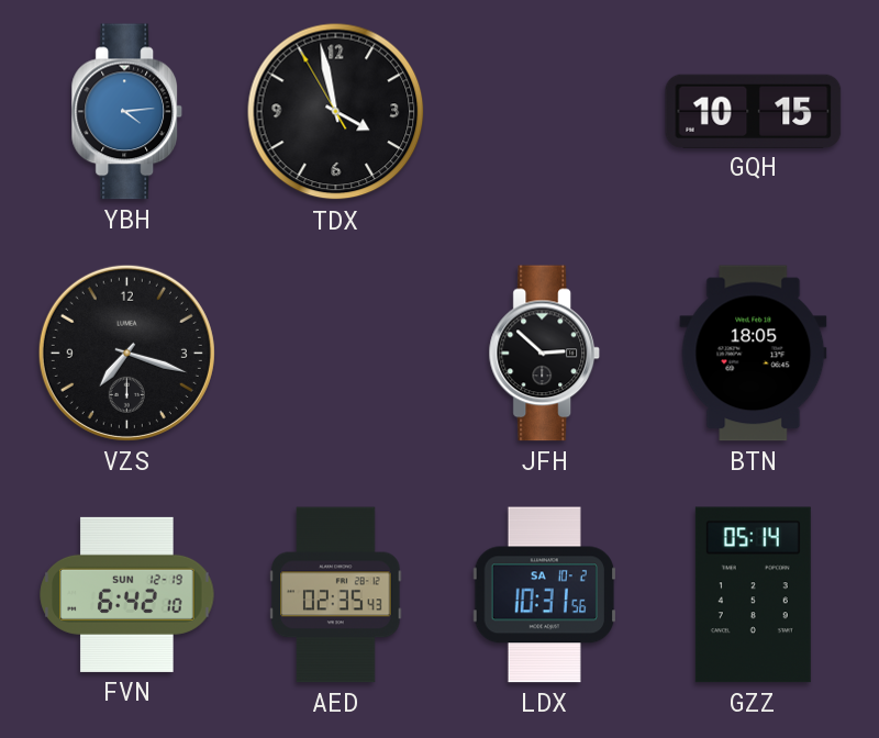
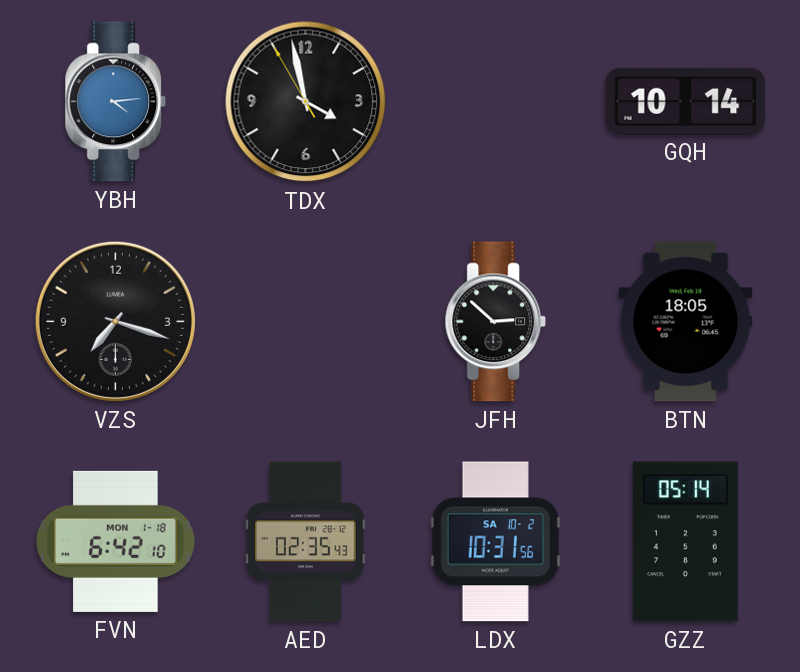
GQH: 10:15 -> 10:14
FVN date: SUN 12-19 -> MON 1-18
